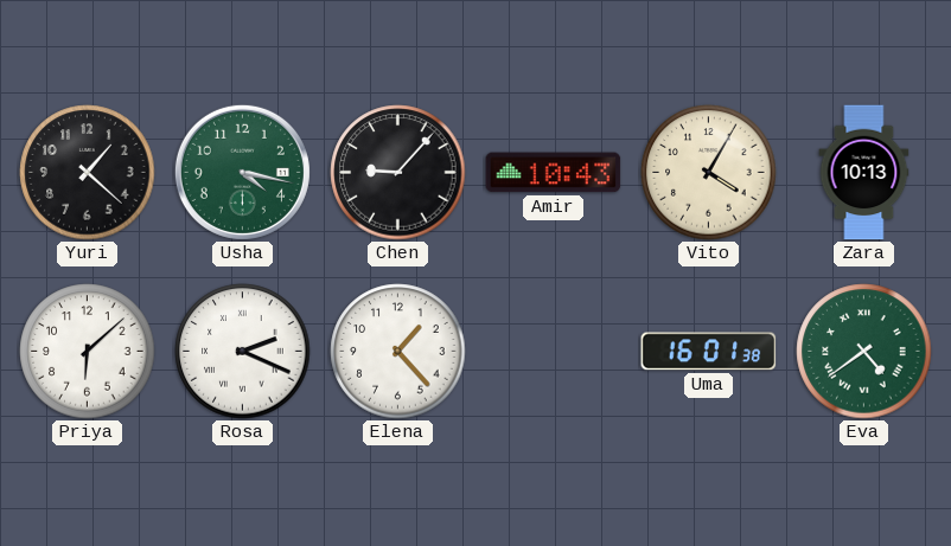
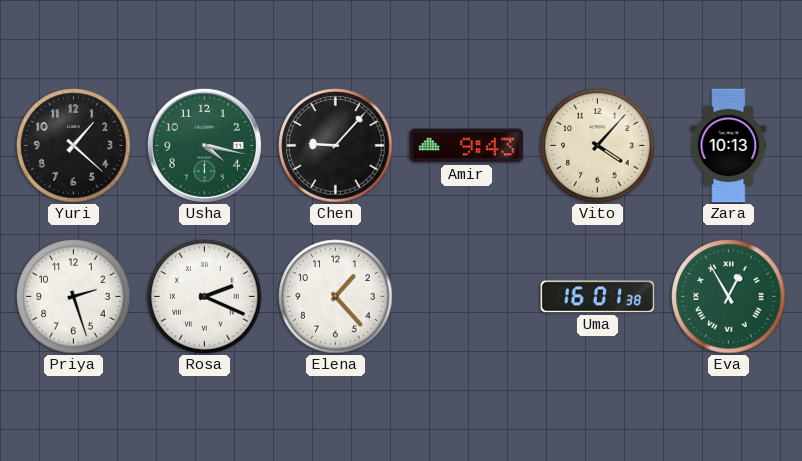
Amir: 10:43 -> 9:43
Vito: 4:05 -> 4:07
Priya: 6:08 -> 2:27
Eva: 4:39 -> 12:55
